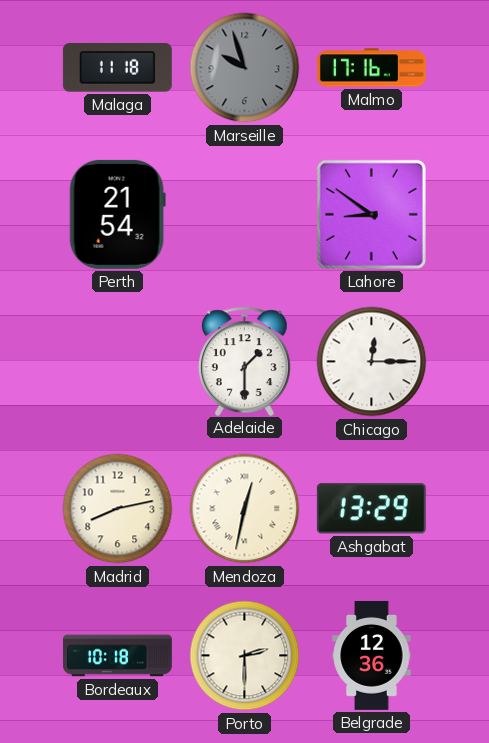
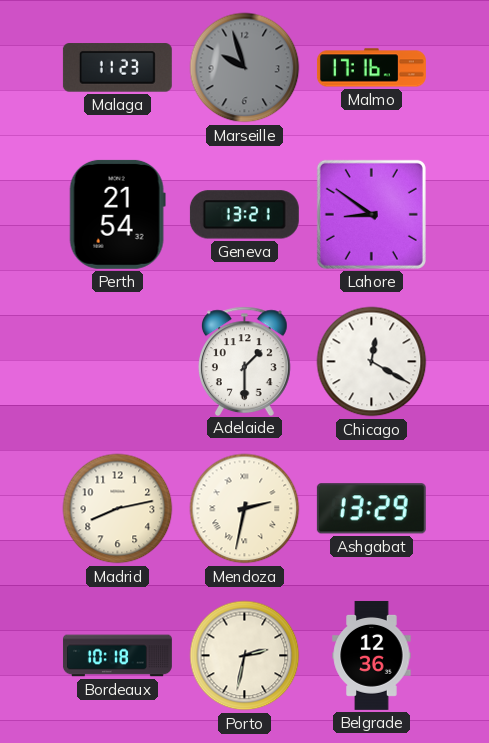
Malaga: 11:18 -> 11:23
Geneva: none -> 13:21
Chicago: 12:15 -> 12:20
Mendoza: 12:32 -> 2:32
Porto: 2:30 -> 2:32
